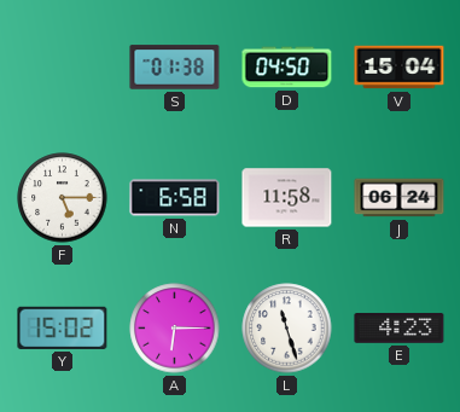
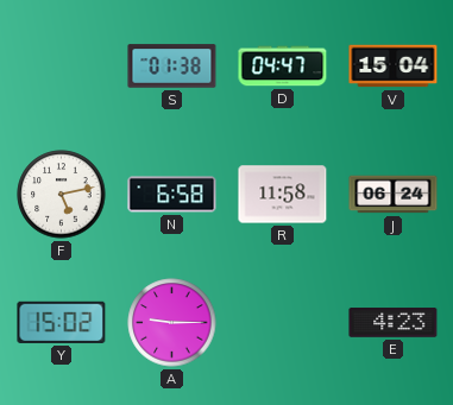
D: 04:50 -> 04:47
F: 5:15 -> 5:13
A: 6:15 -> 9:15
L: 11:27 -> none
